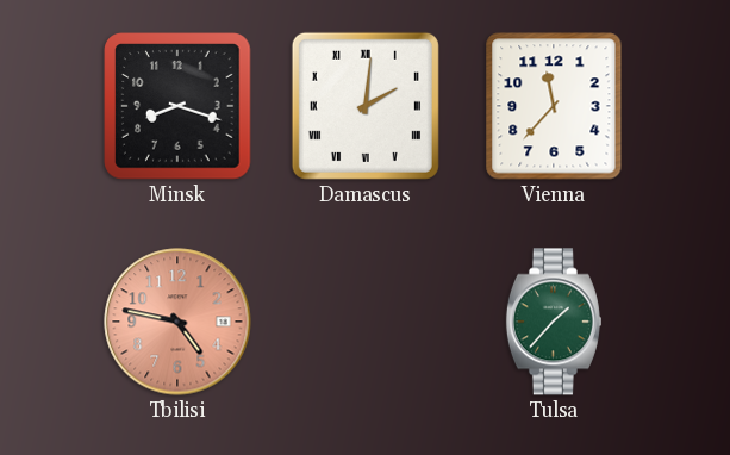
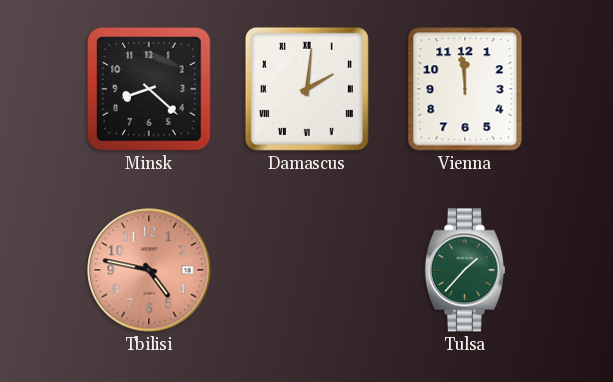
Minsk: 8:18 -> 8:22
Vienna: 11:37 -> 11:59
